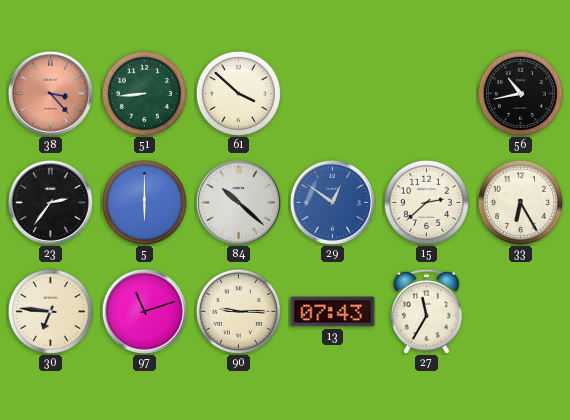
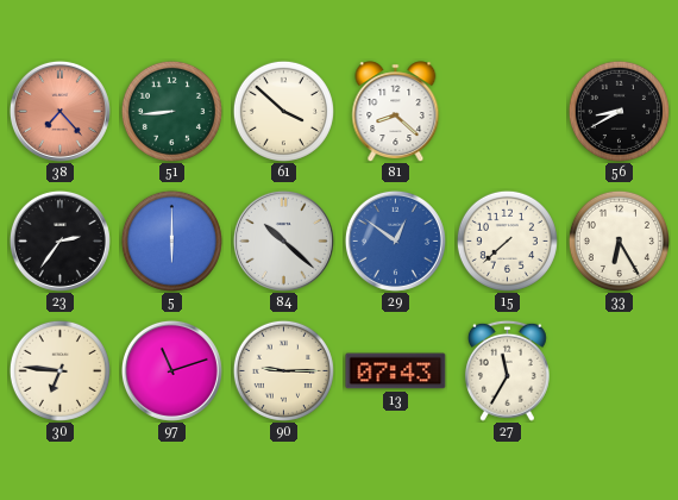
38: 3:23 -> 7:23
81: none -> 8:22
56: 10:43 -> 8:40
15: 2:38 -> 7:38
